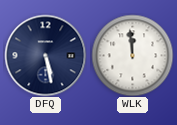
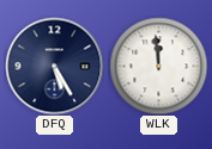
DFQ: 5:28 -> 5:25
